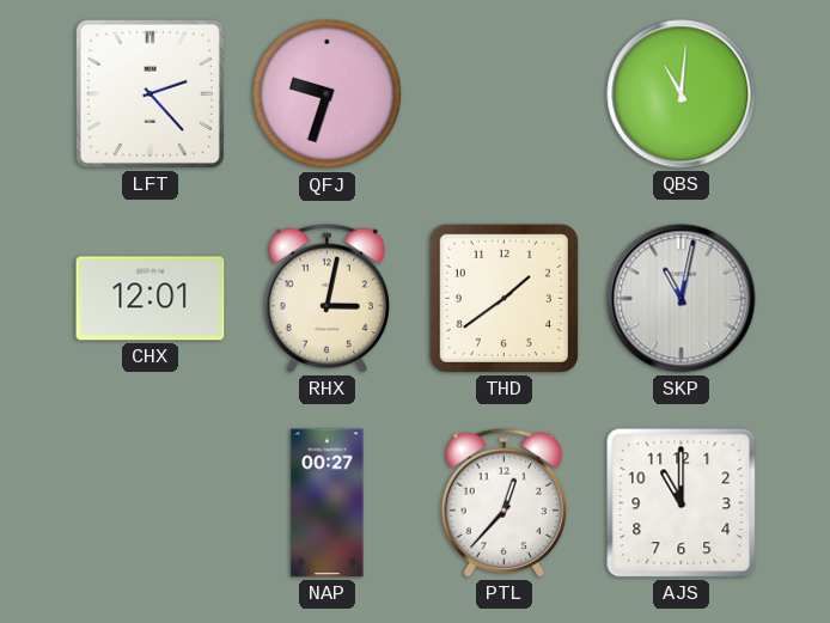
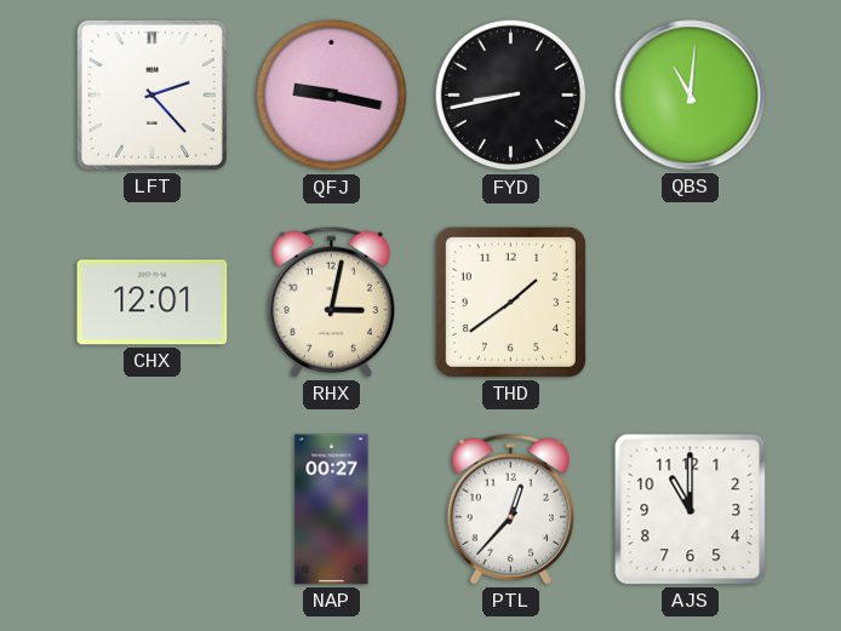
QFJ: 9:33 -> 9:17
FYD: none -> 8:43
SKP: 11:02 -> none
